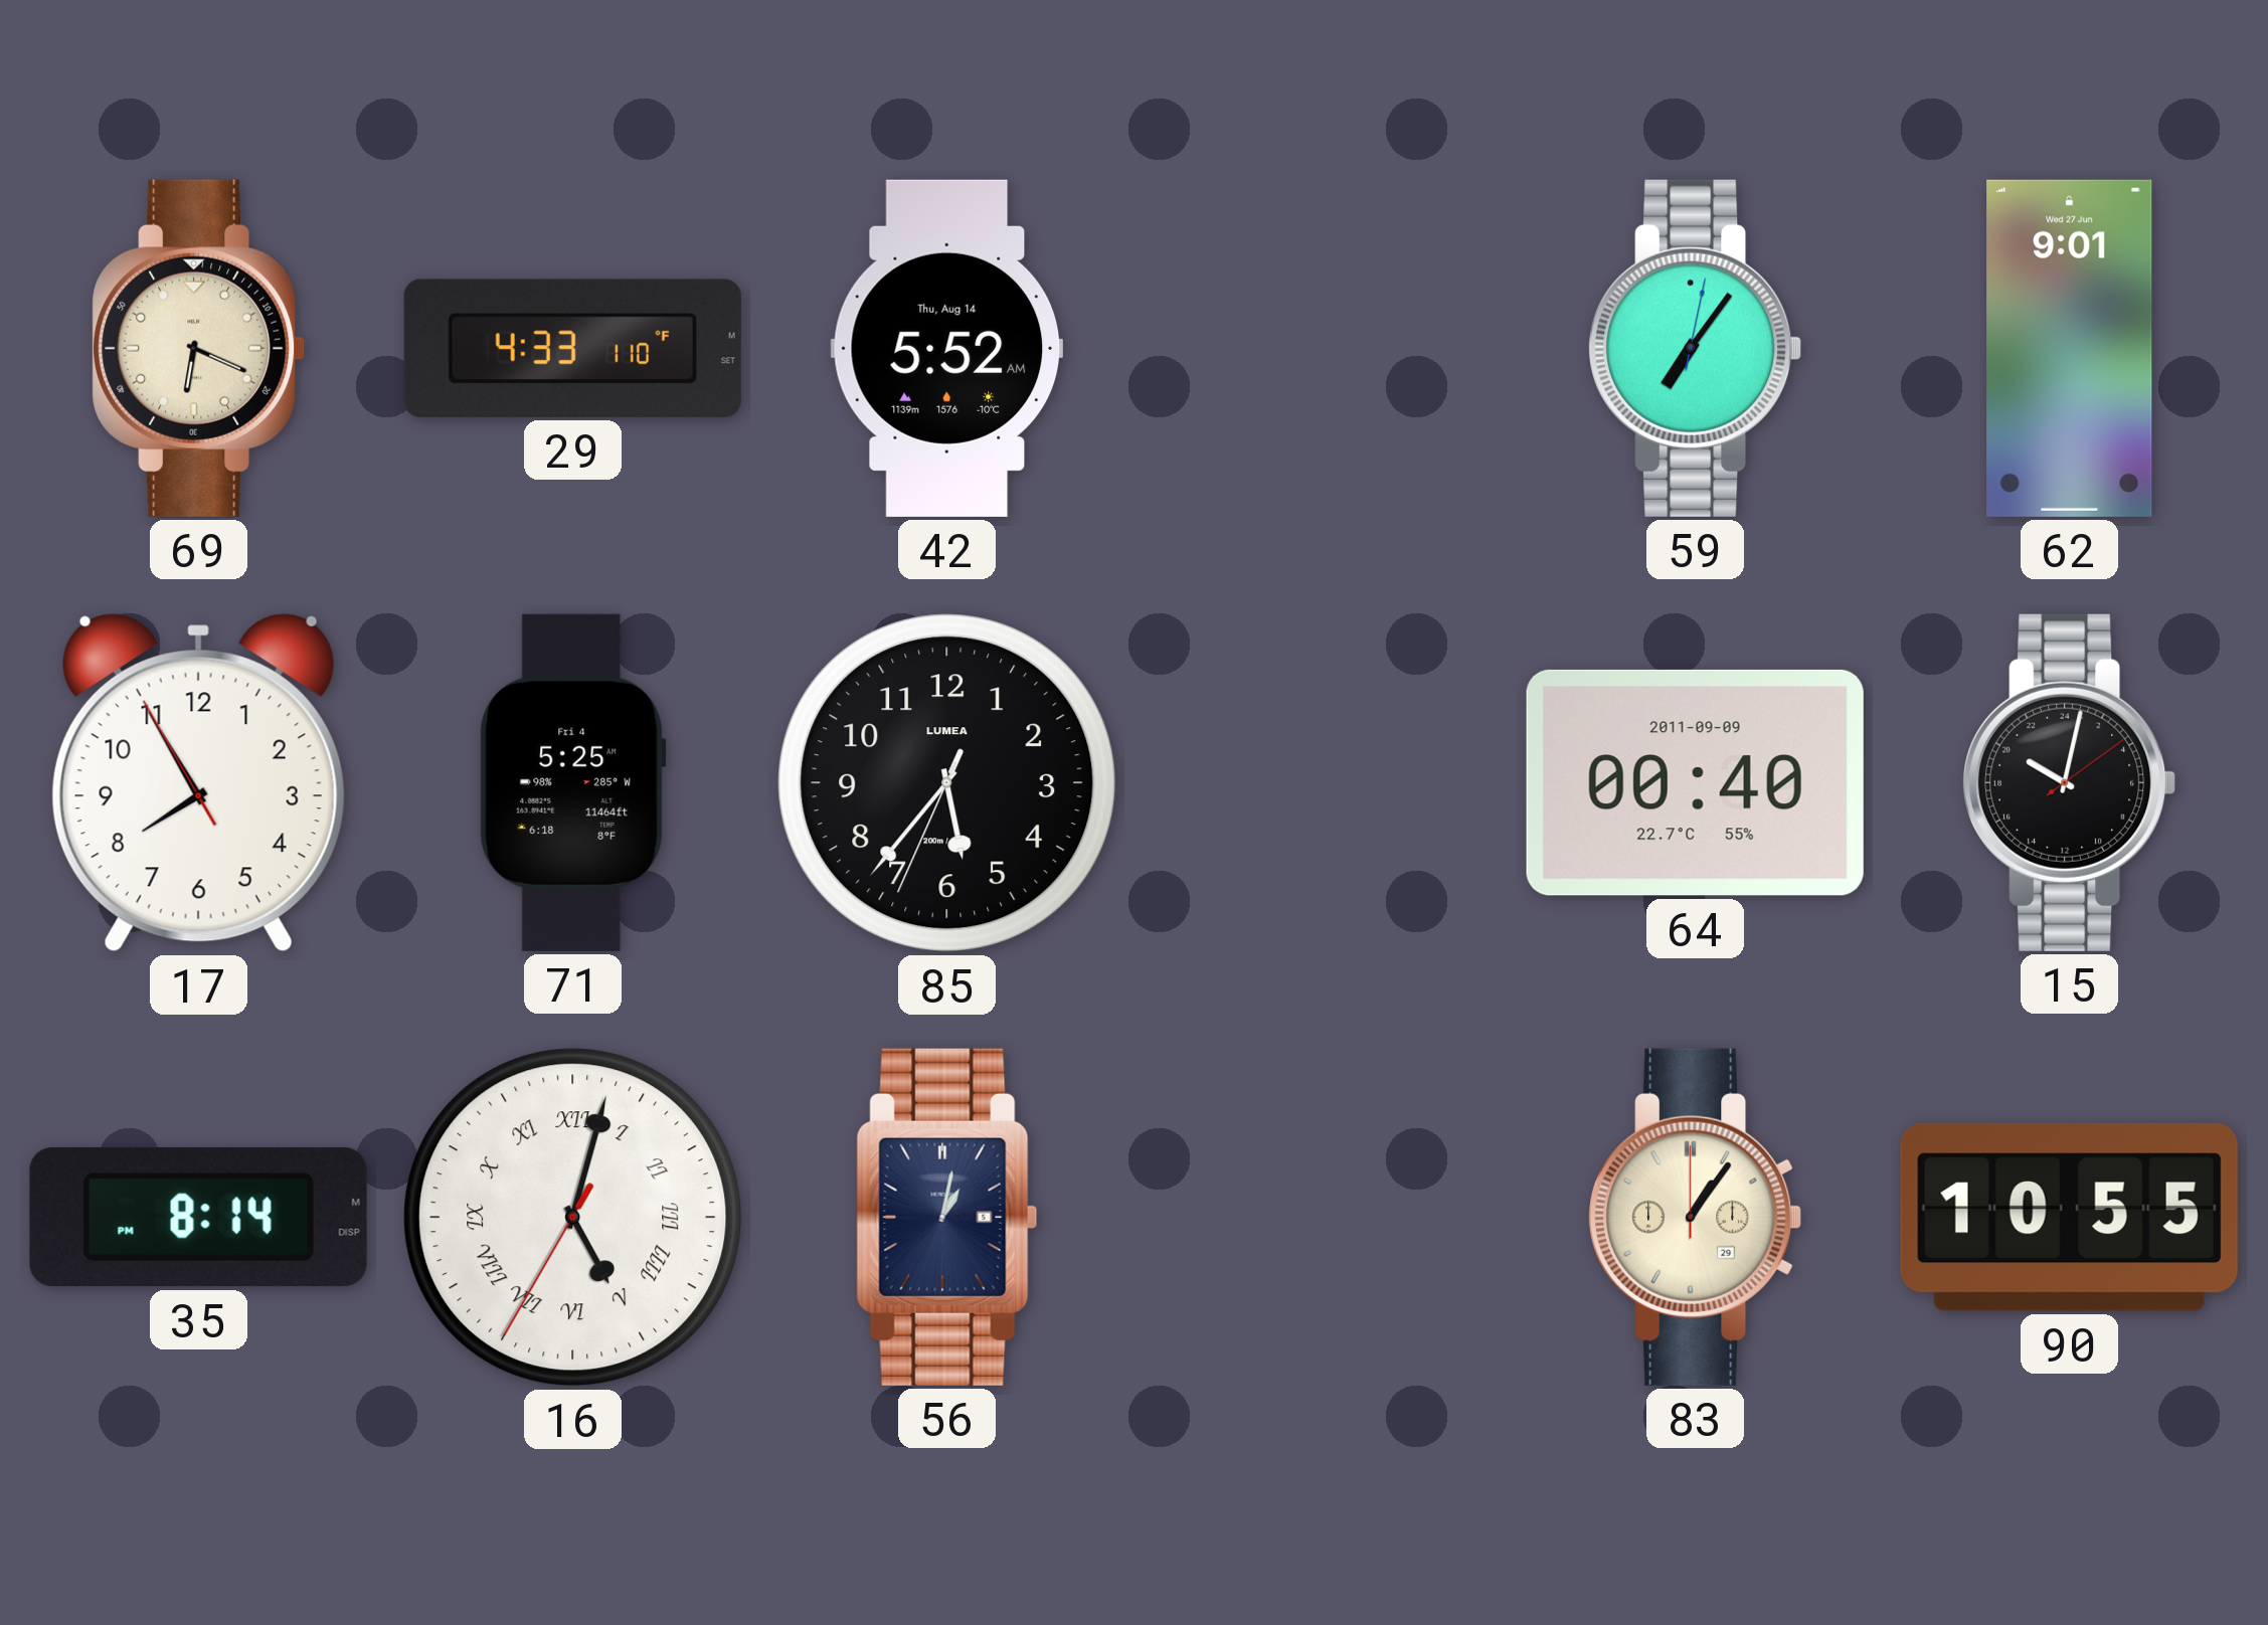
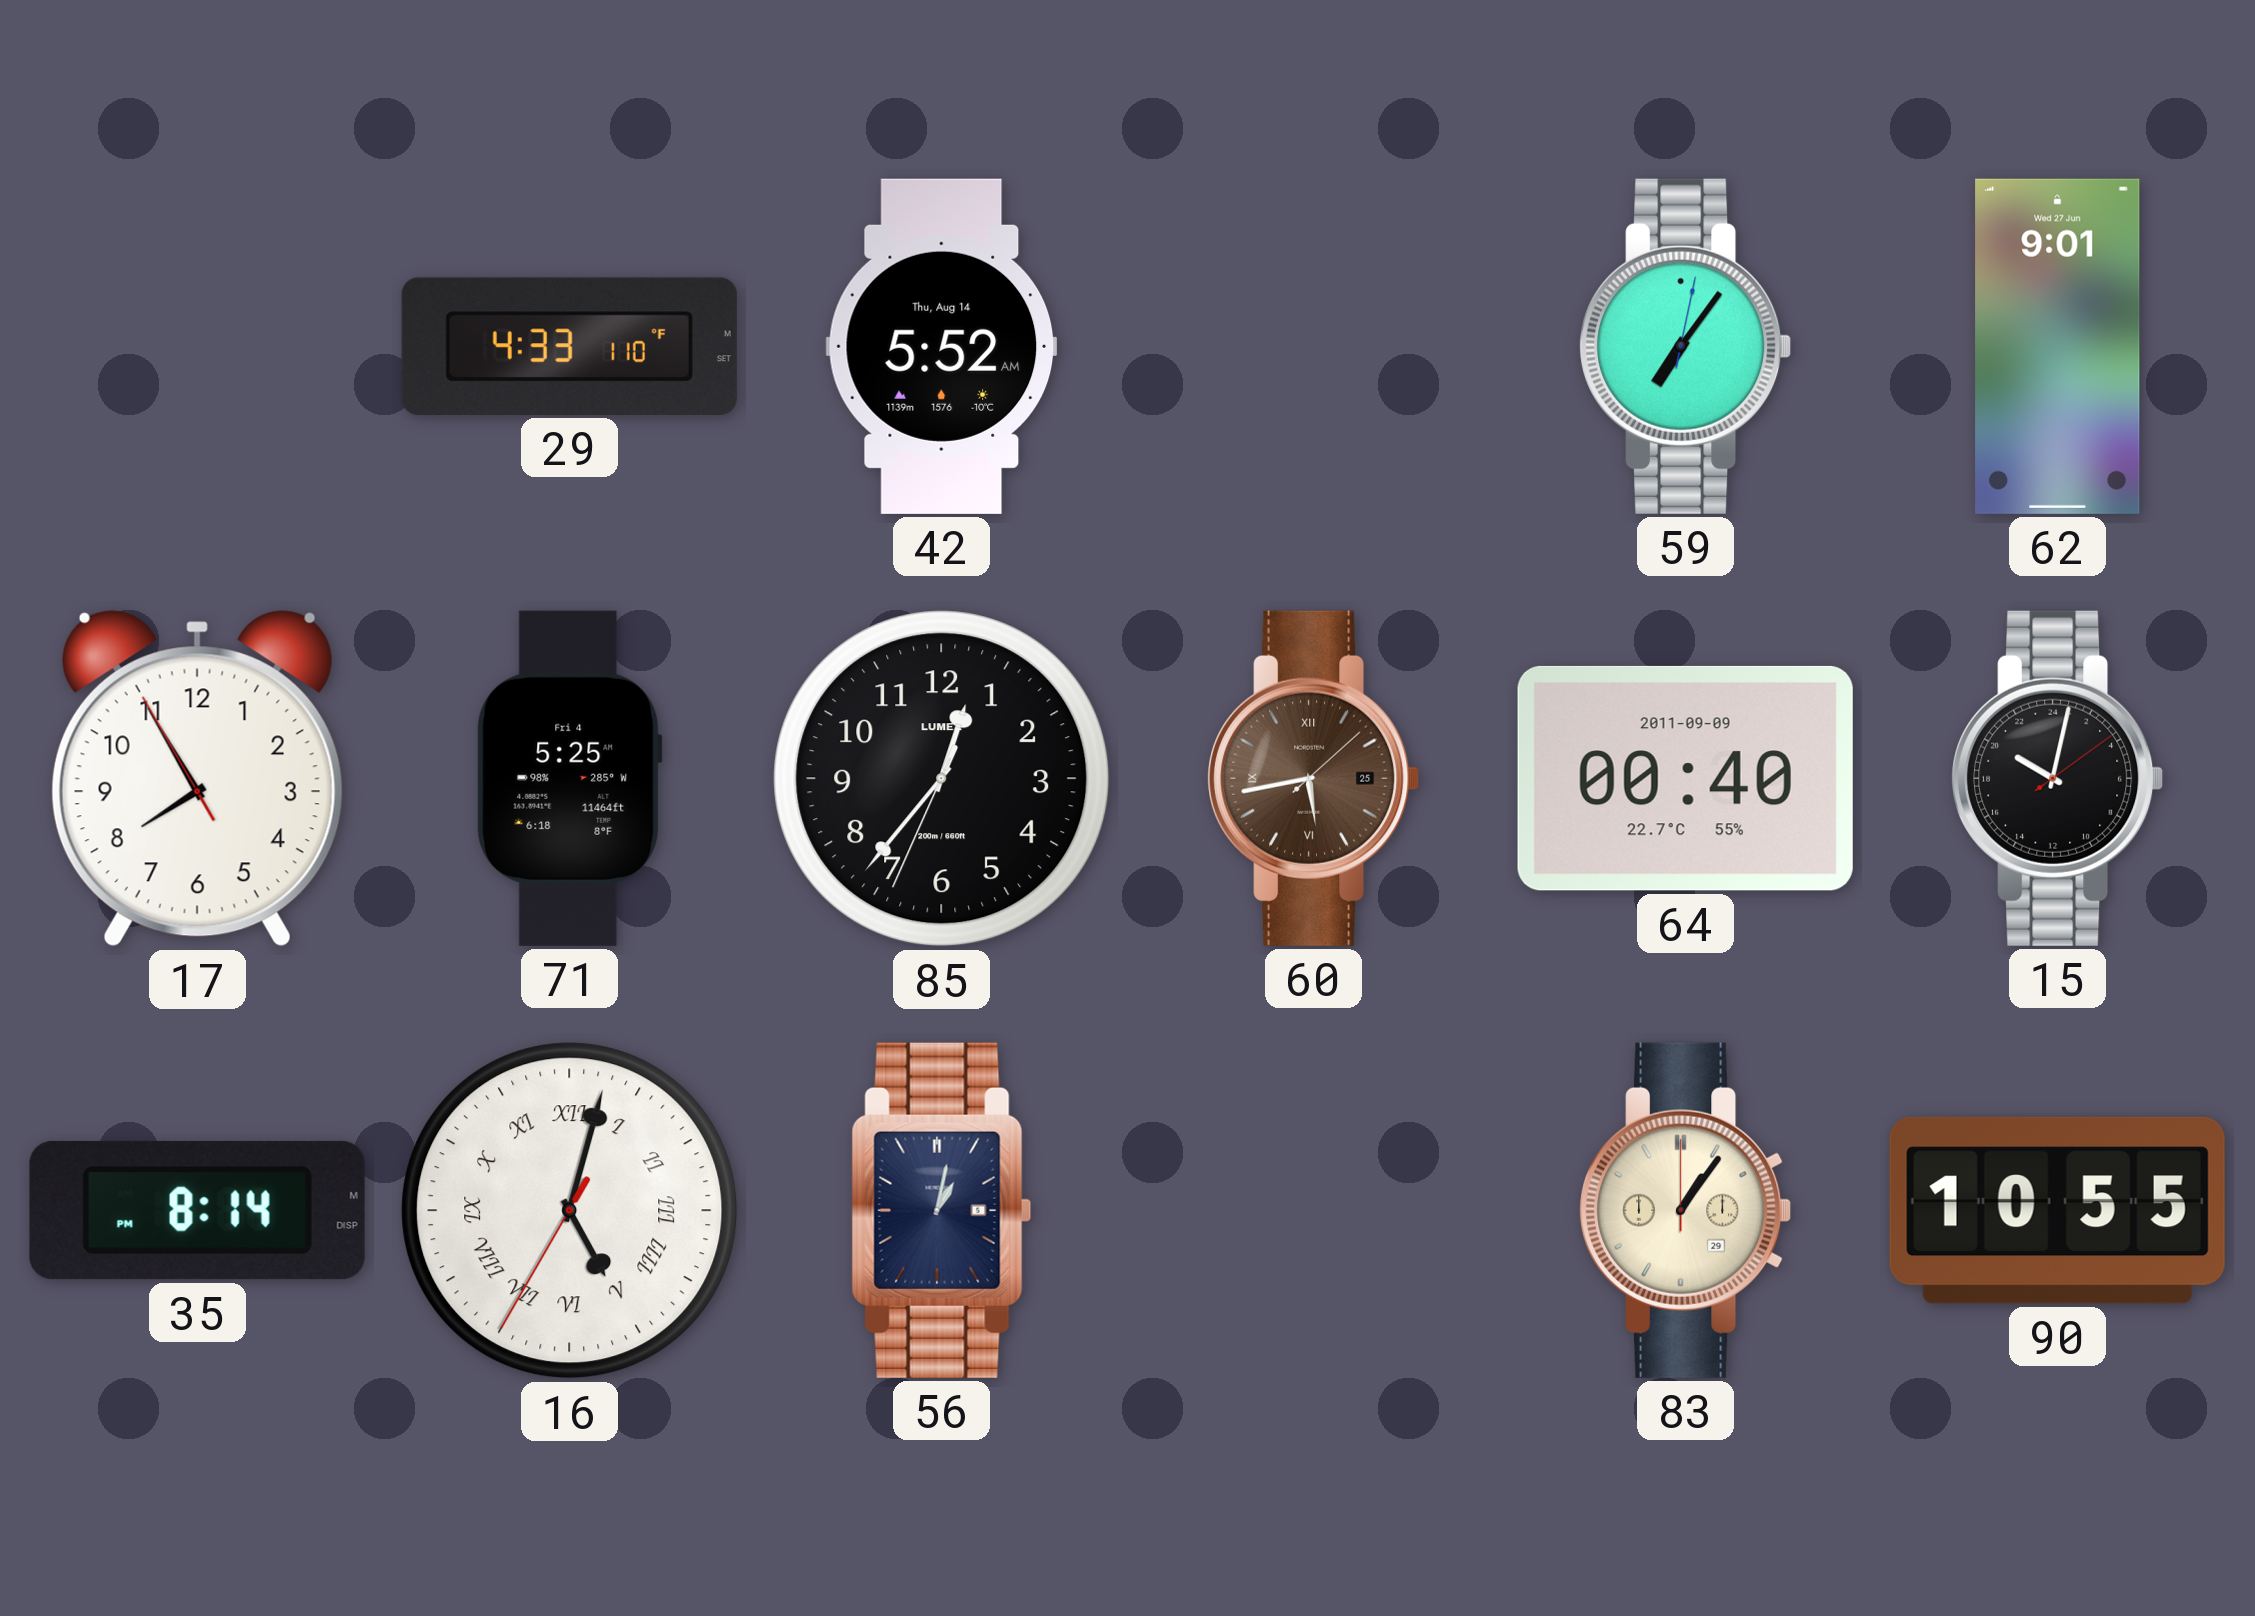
69: 6:19 -> none
85: 5:36 -> 12:36
60: none -> 5:43
